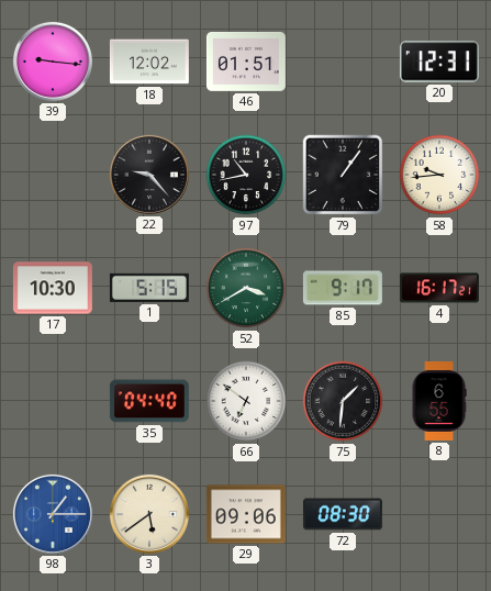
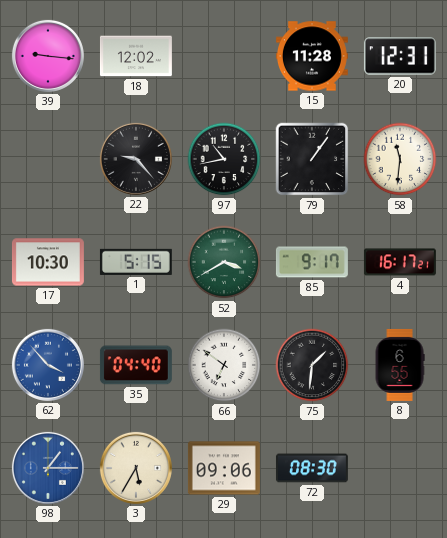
46: 01:51 -> none
15: none -> 11:28
58: 9:44 -> 11:31
62: none -> 3:53
3: 5:39 -> 5:35
